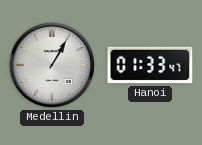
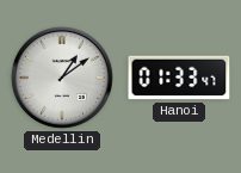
Medellin: 1:05 -> 1:09
